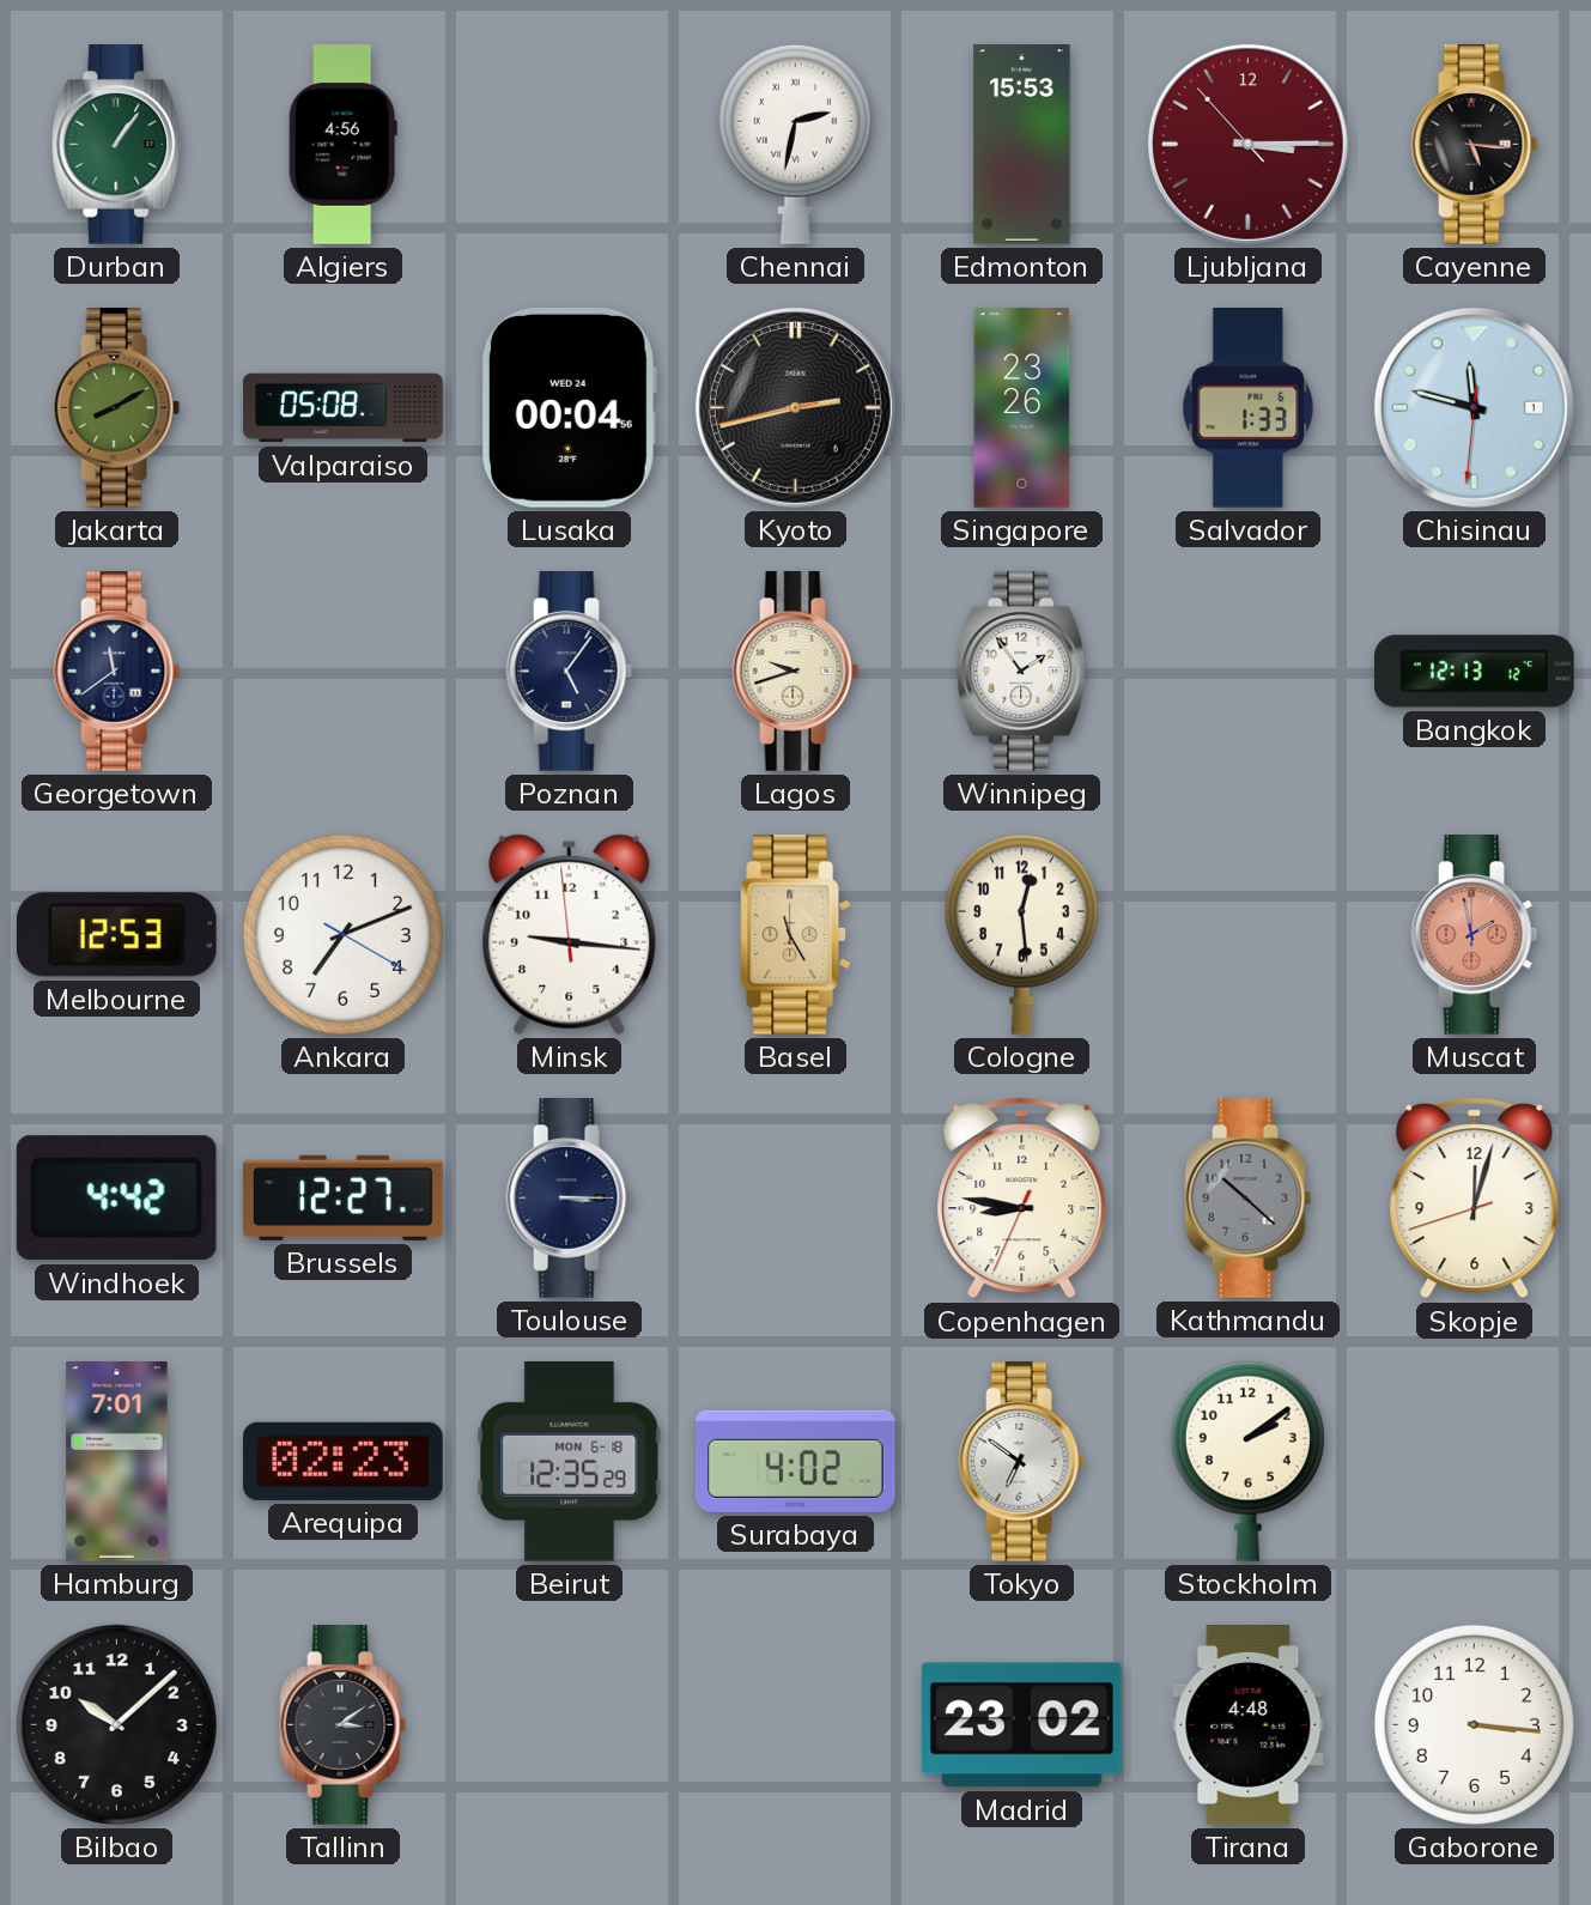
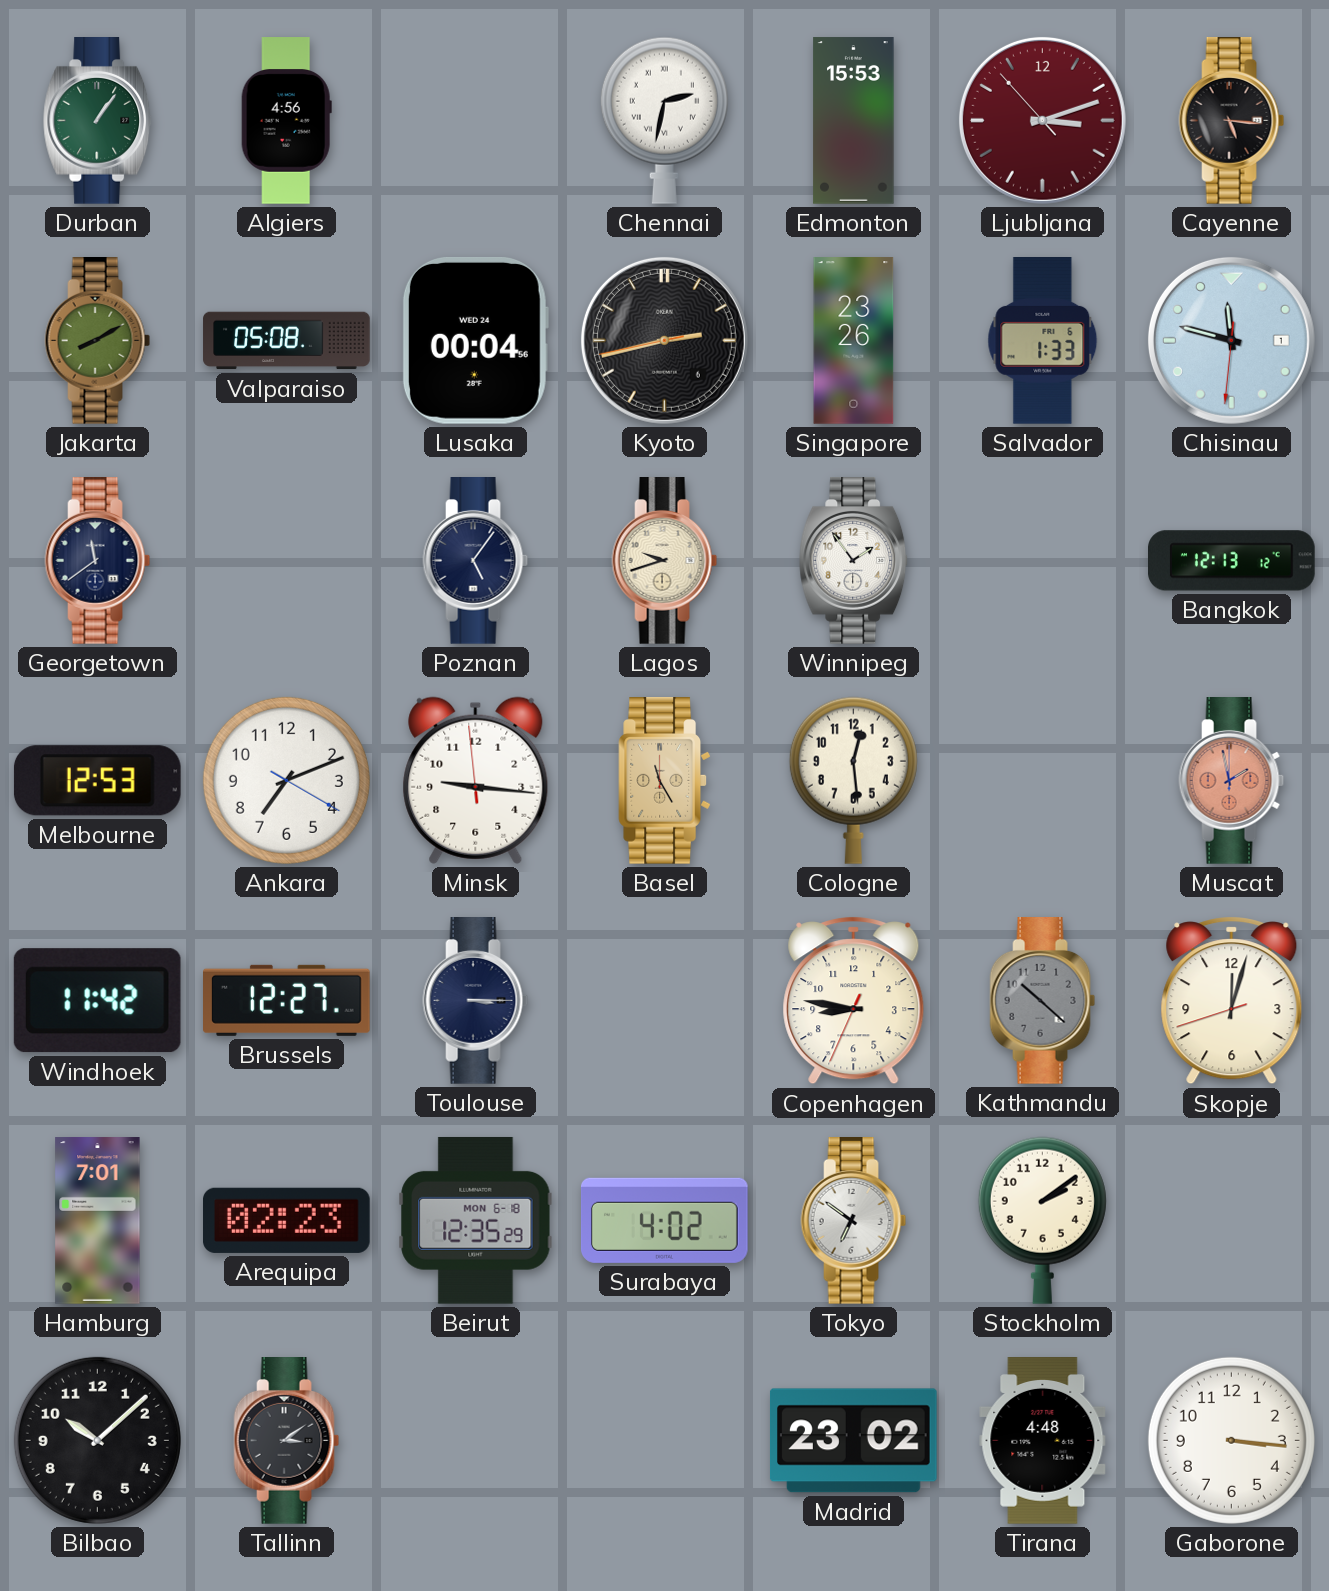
Ljubljana: 3:14 -> 3:11
Windhoek: 4:42 -> 11:42
